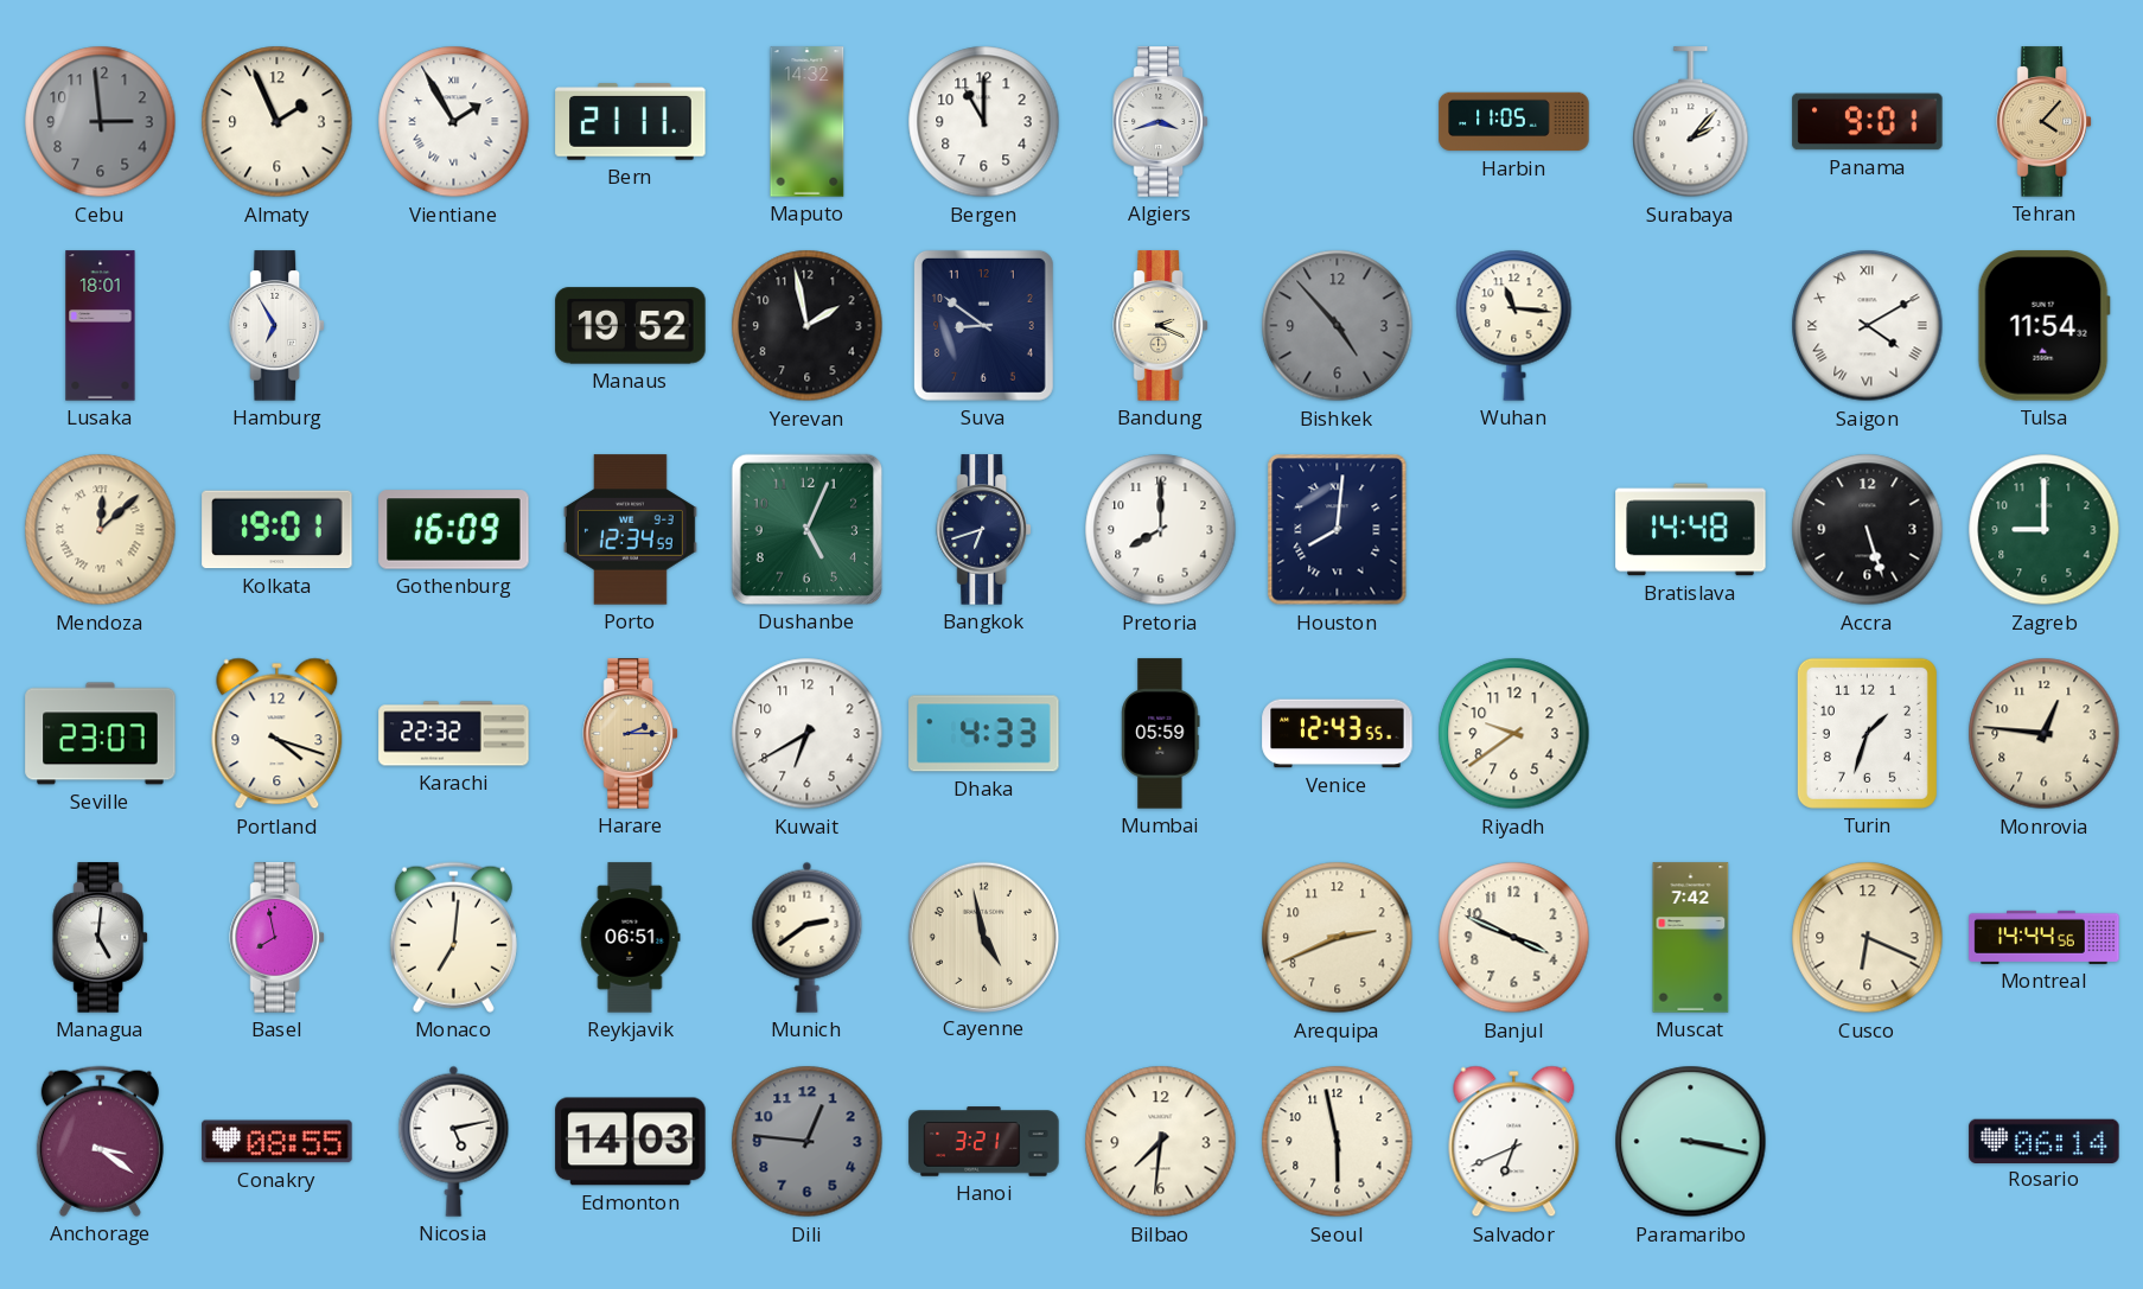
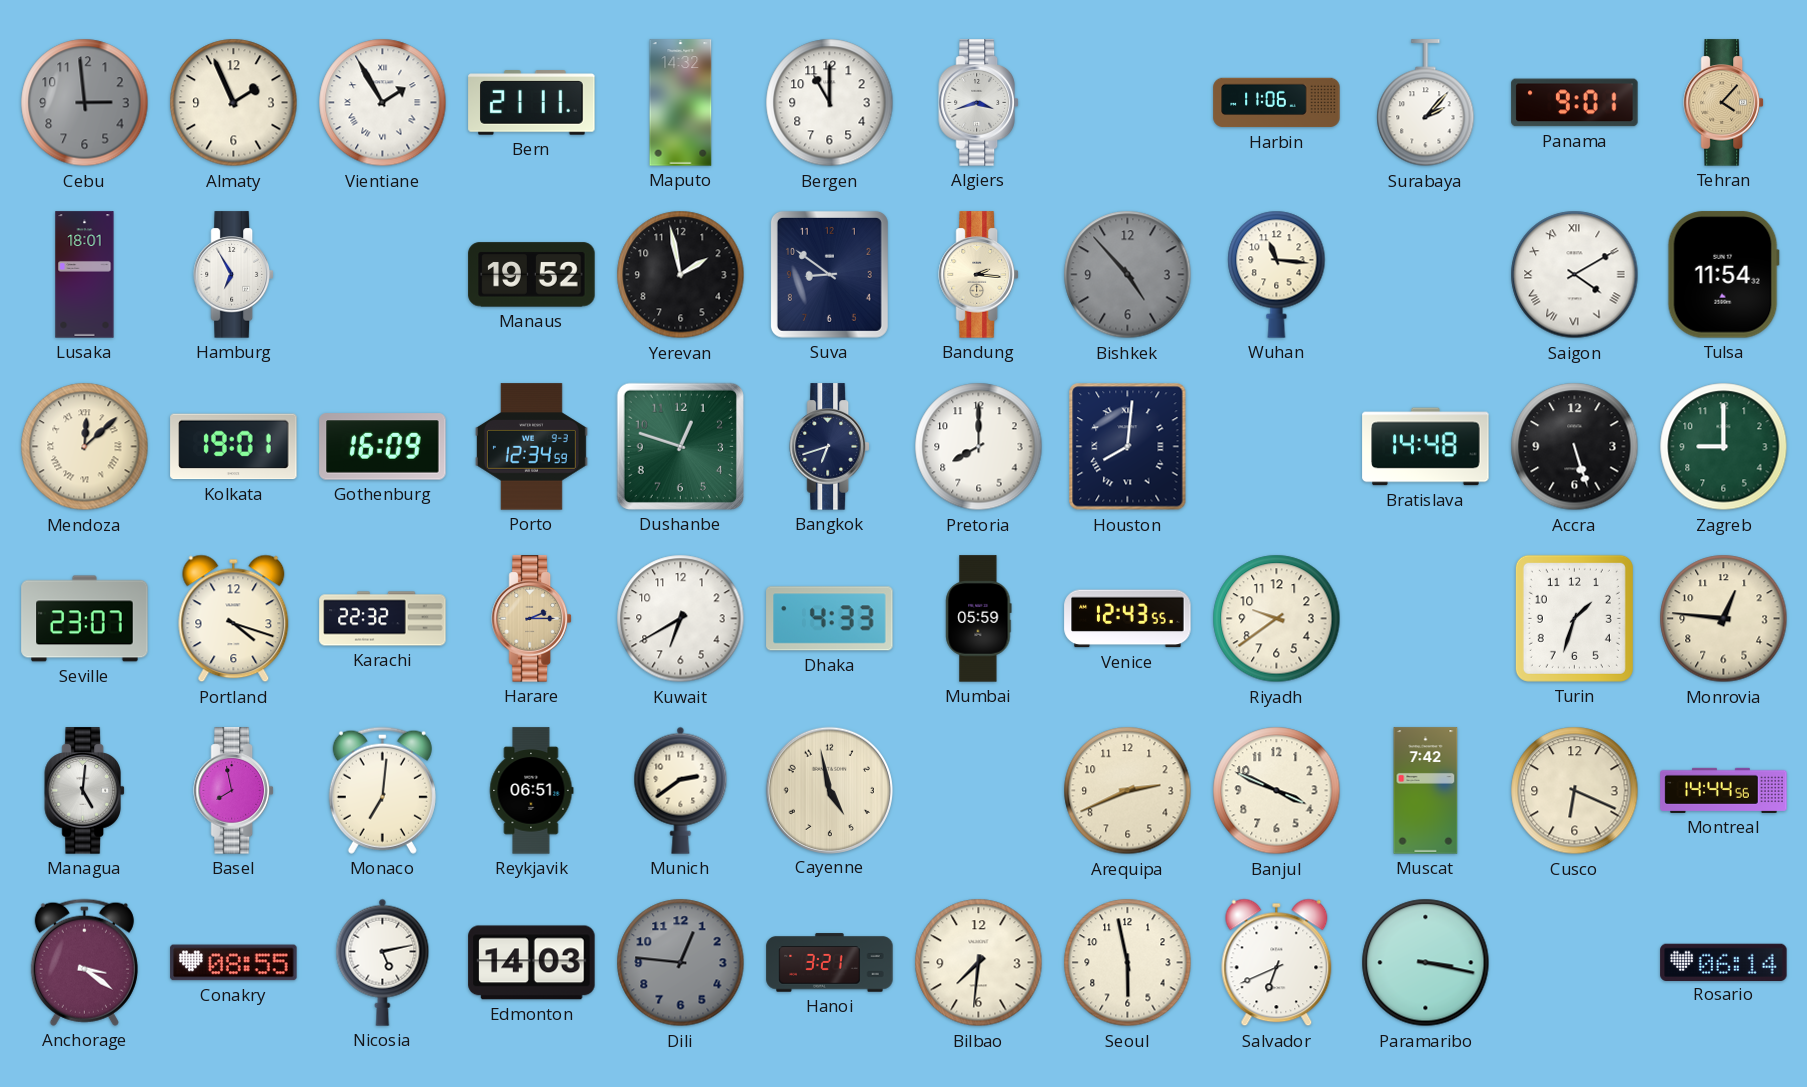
Harbin: 11:05 -> 11:06
Bandung: 2:19 -> 2:16
Dushanbe: 5:04 -> 12:48
